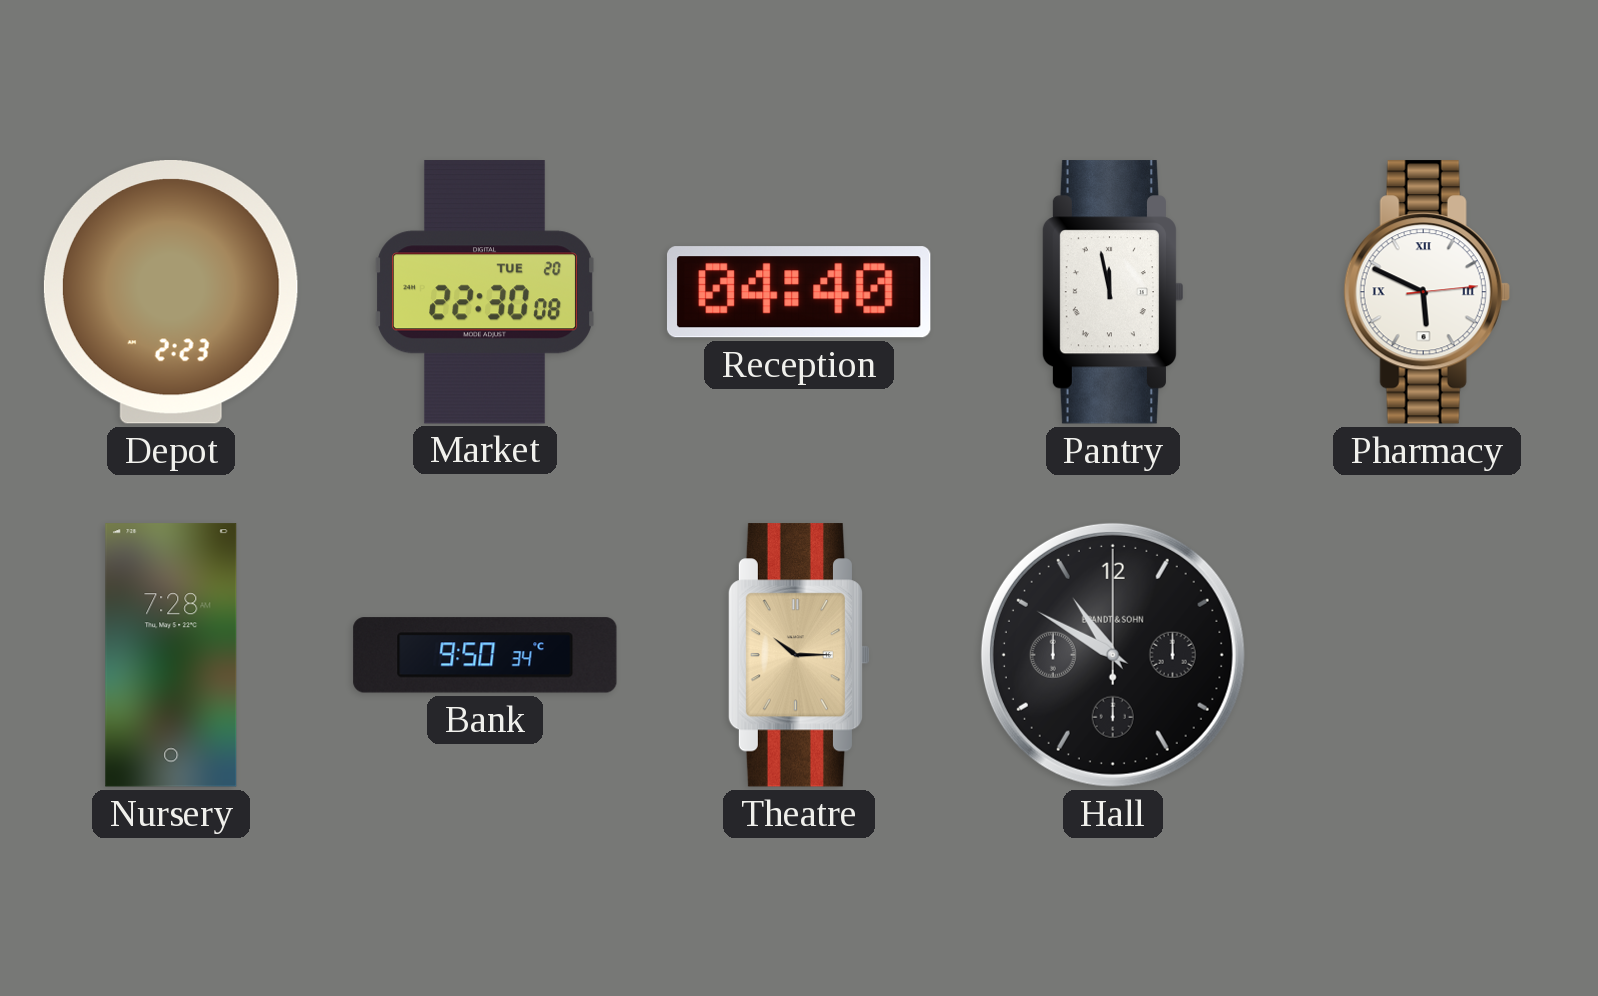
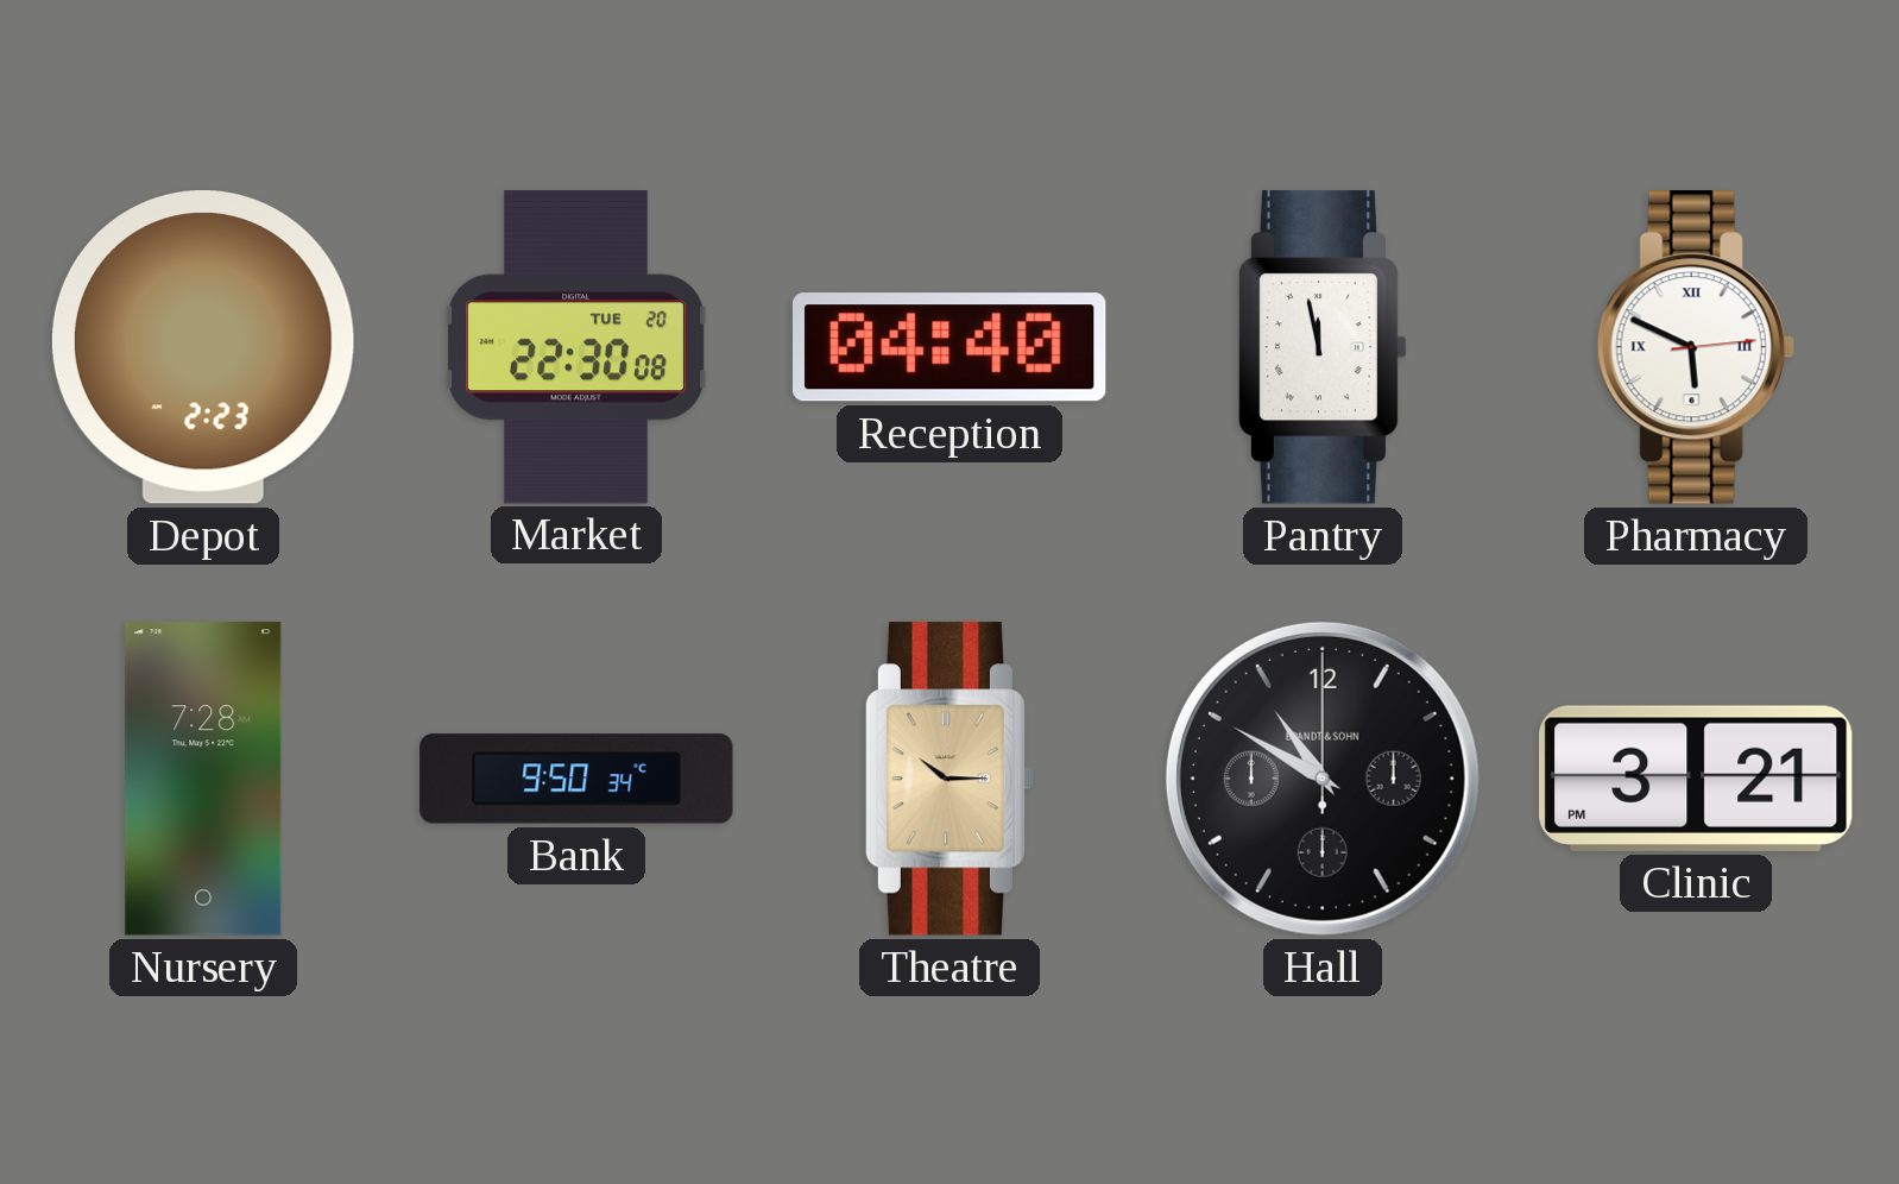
Clinic: none -> 3:21
